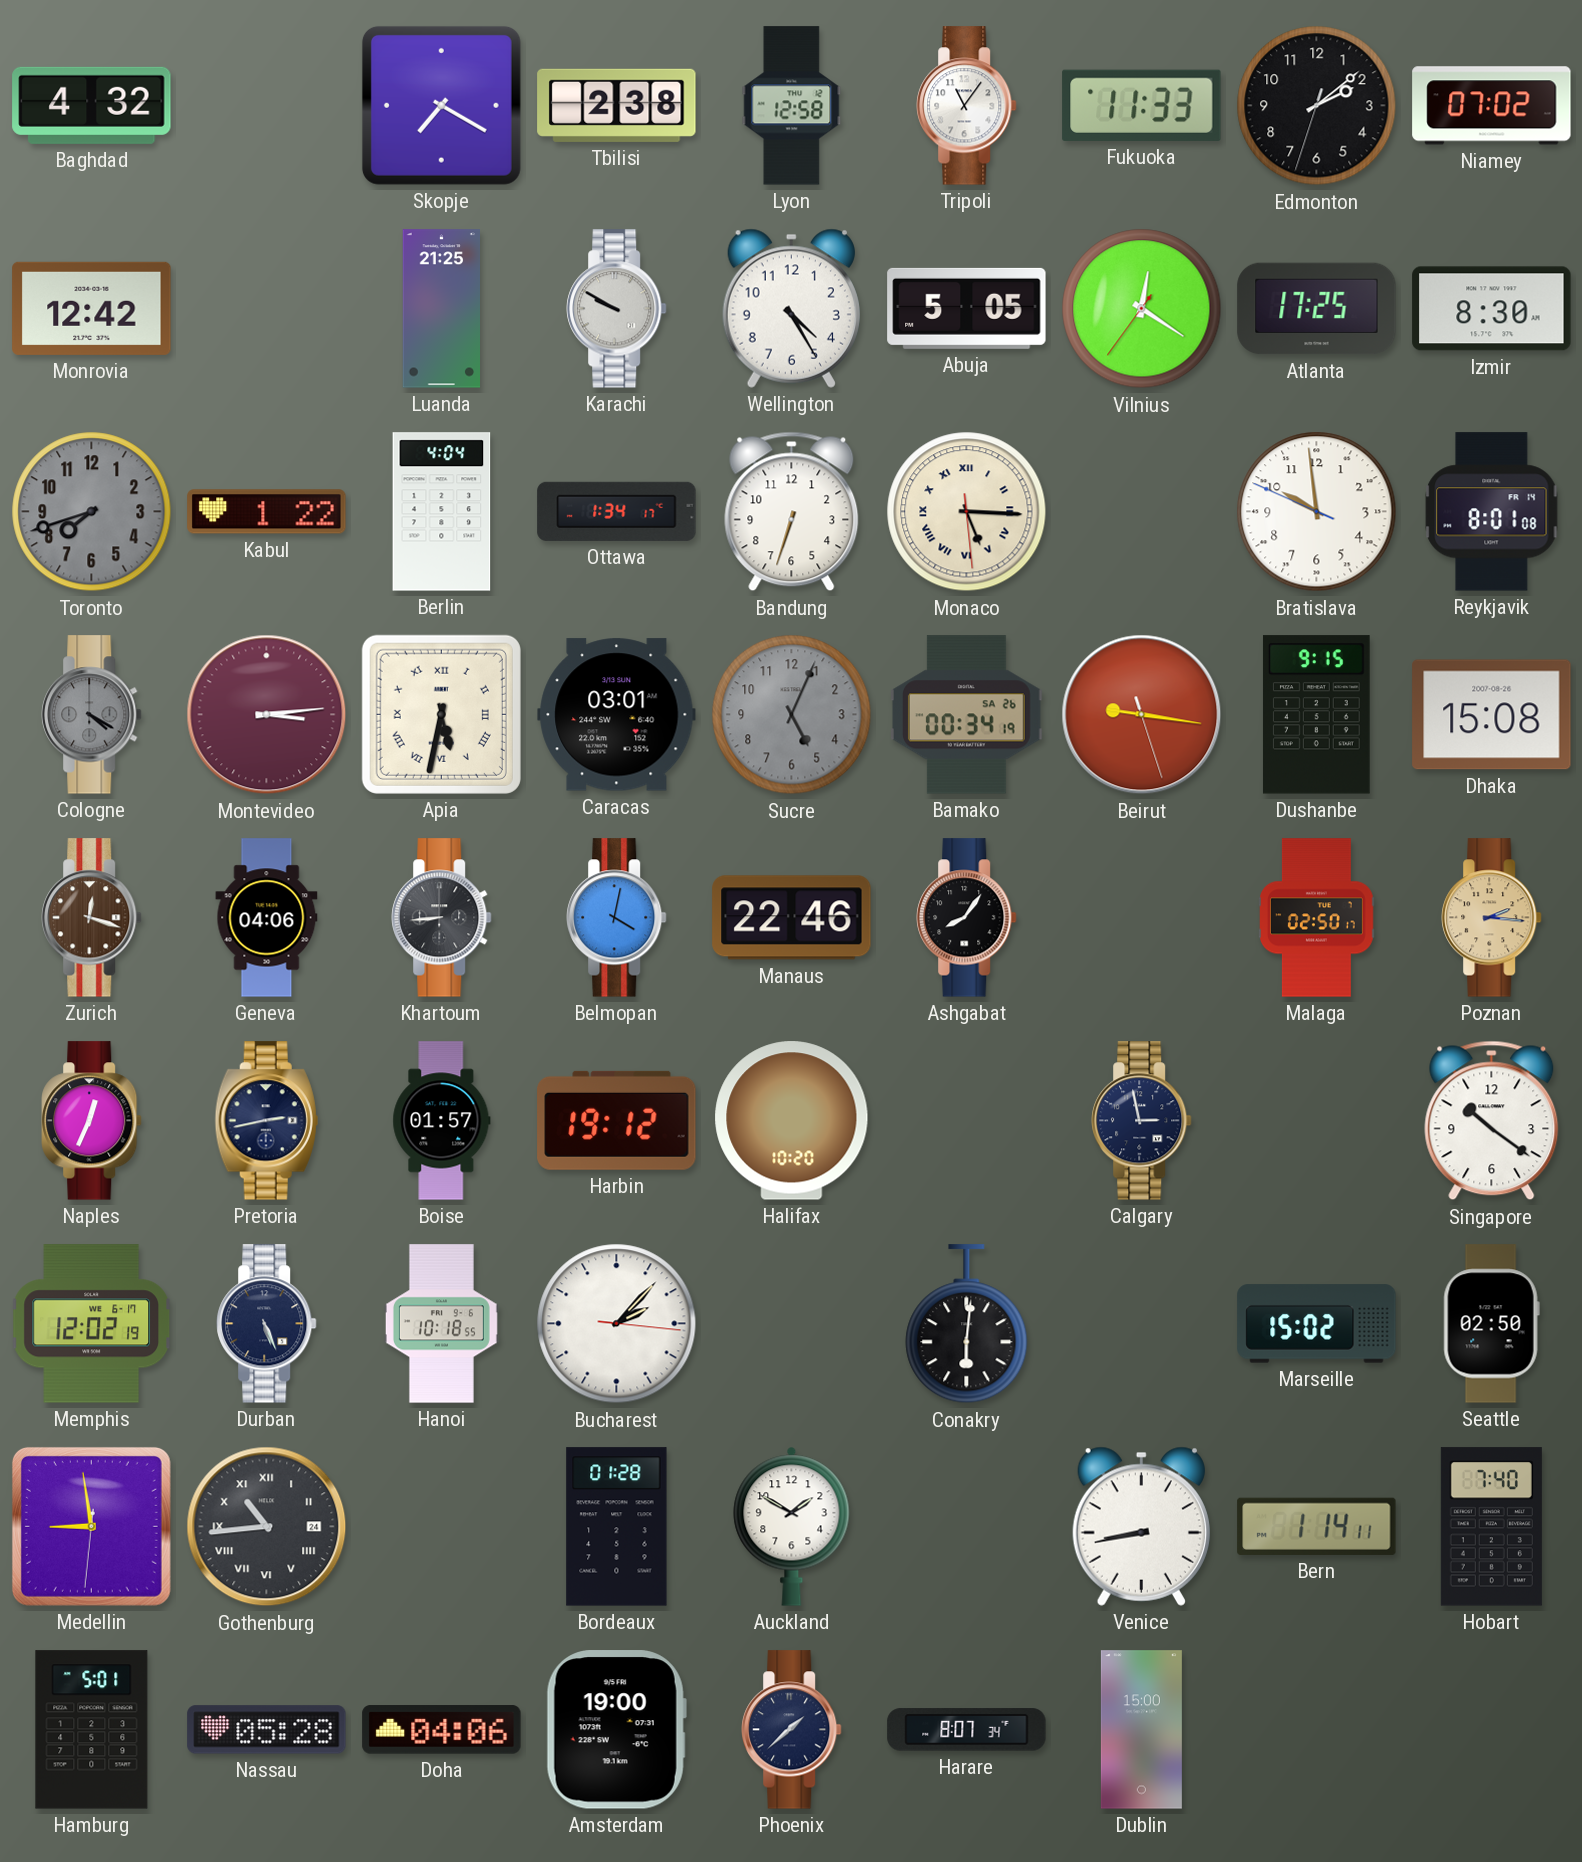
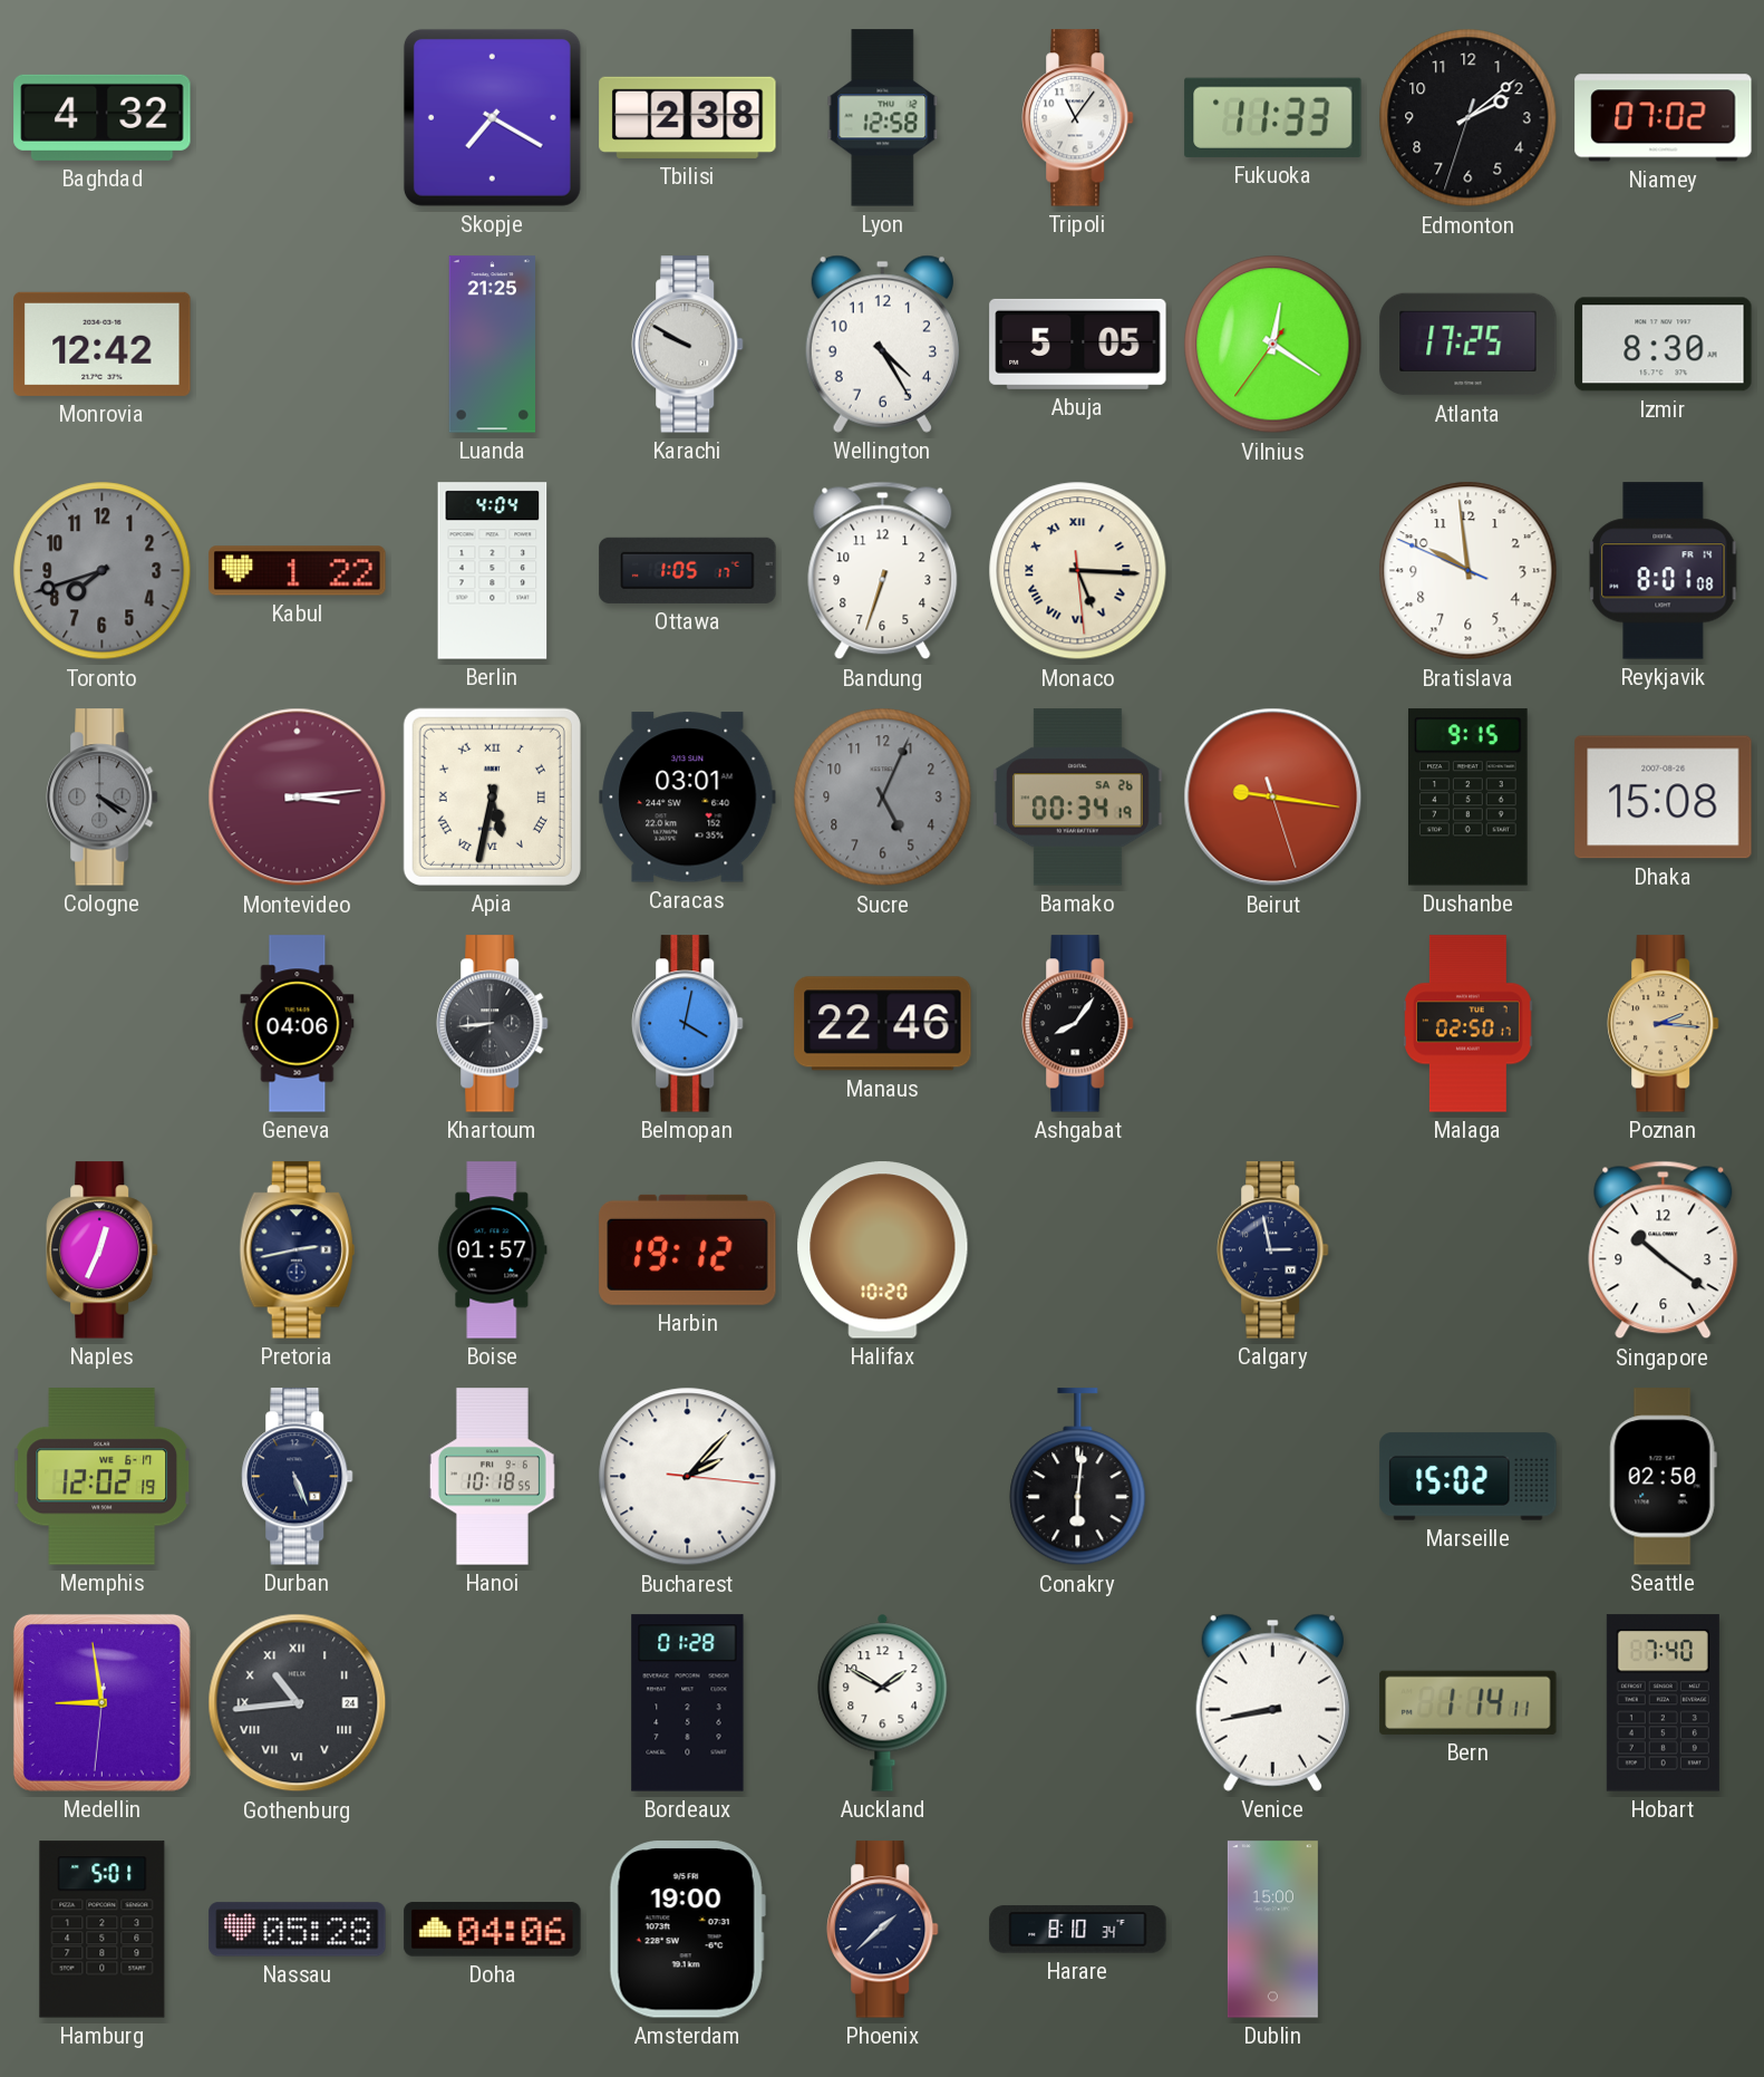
Ottawa: 1:34 -> 1:05
Zurich: 12:18 -> none
Harare: 8:07 -> 8:10
